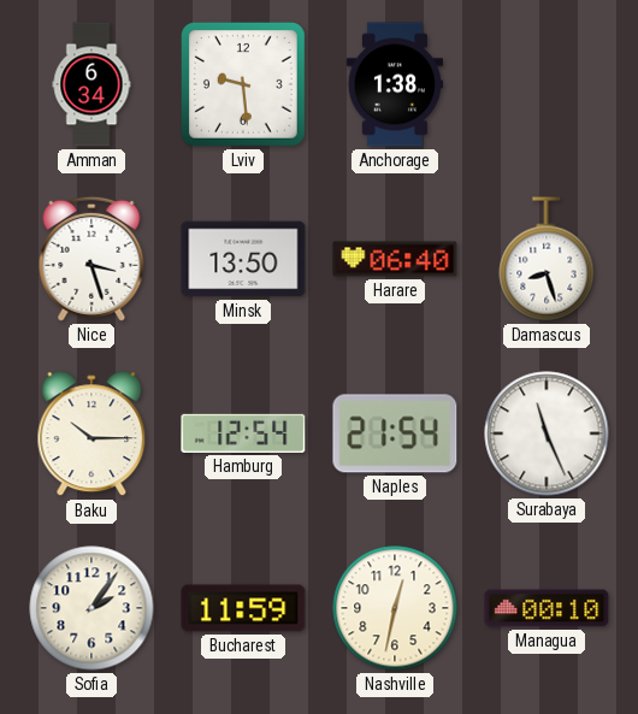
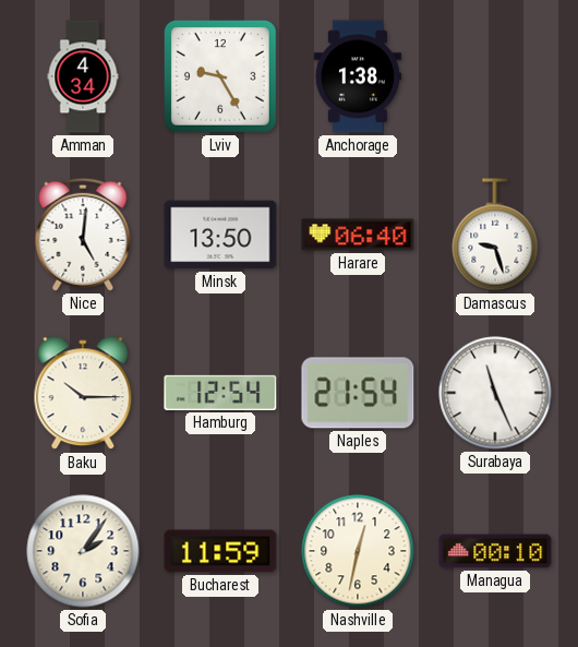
Amman: 6:34 -> 4:34
Lviv: 9:29 -> 9:25
Nice: 3:27 -> 5:01
Damascus: 8:27 -> 9:27
